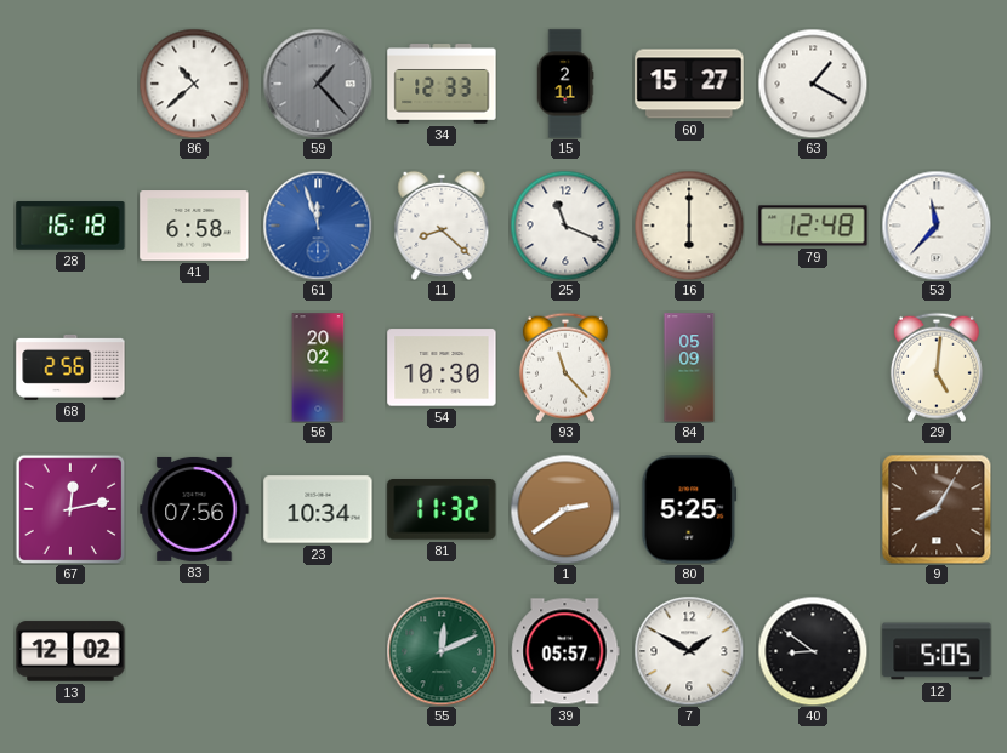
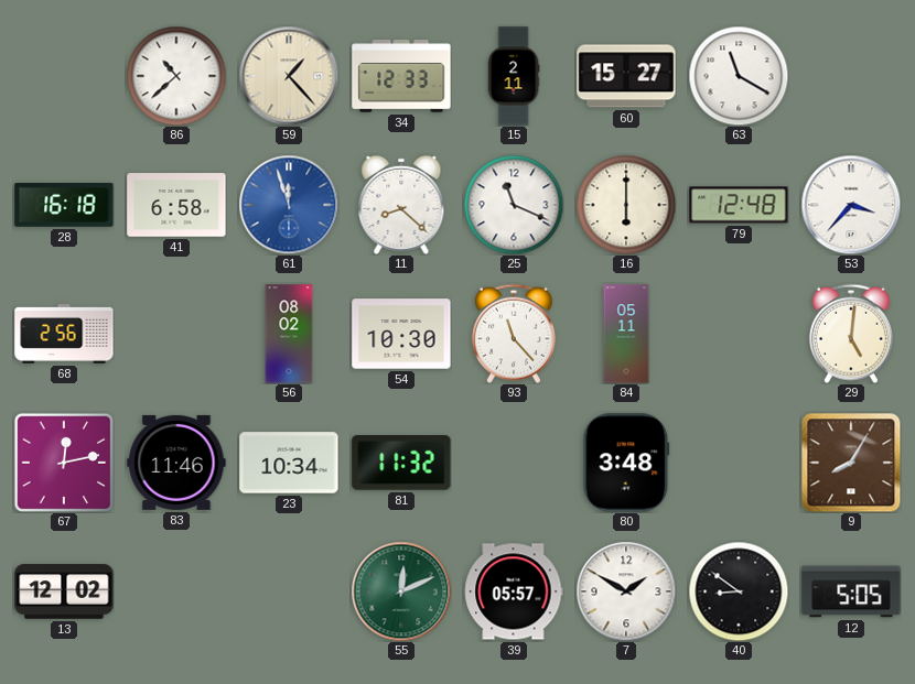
59 dial: grey -> cream
63: 1:20 -> 11:20
53: 11:37 -> 3:37
56: 20:02 -> 08:02
84: 05:09 -> 05:11
83: 07:56 -> 11:46
1: 2:39 -> none
80: 5:25 -> 3:48
